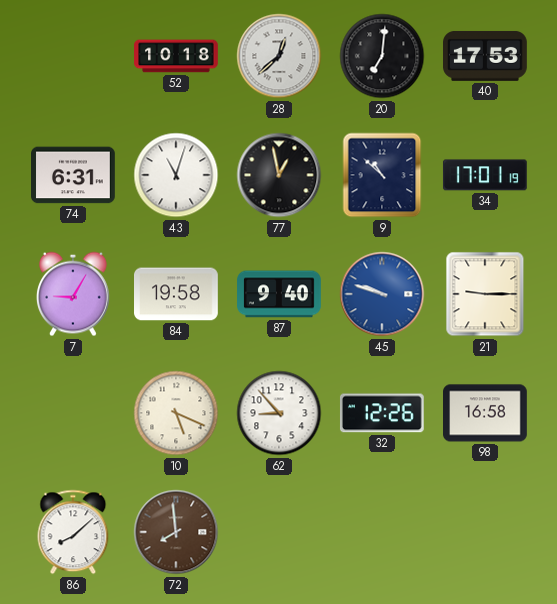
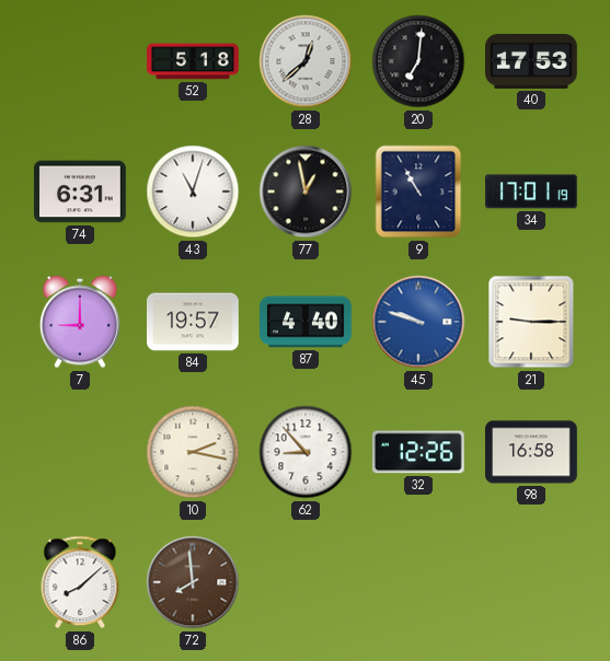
52: 10:18 -> 5:18
9: 10:52 -> 10:55
7: 9:05 -> 9:00
84: 19:58 -> 19:57
87: 9:40 -> 4:40
10: 5:19 -> 2:17
